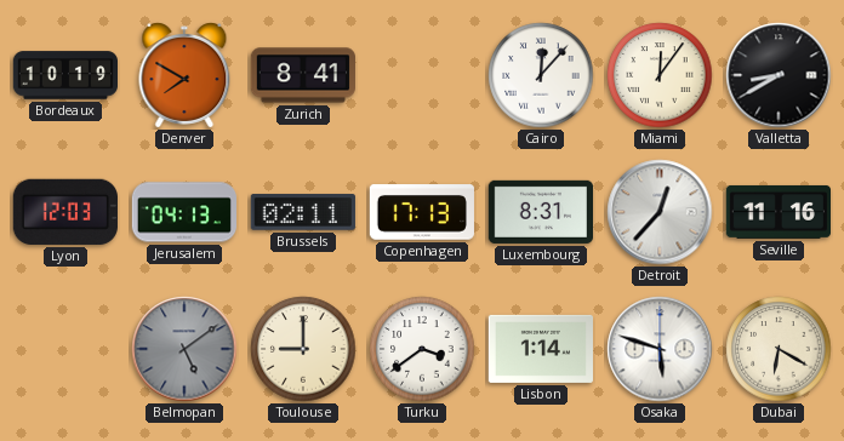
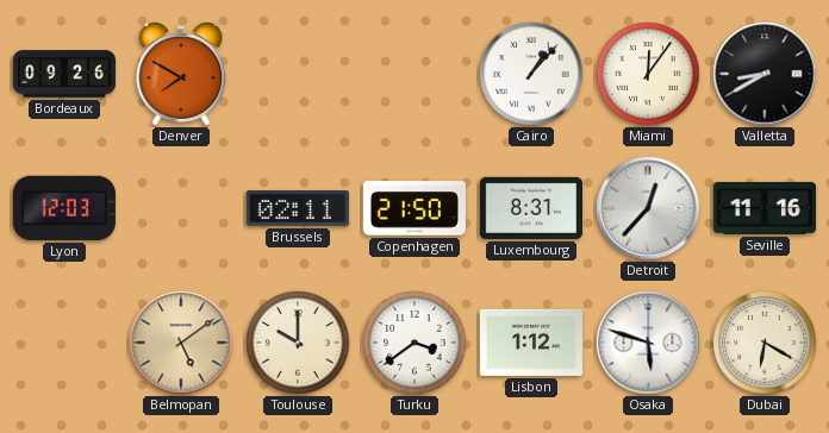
Bordeaux: 10:19 -> 09:26
Zurich: 8:41 -> none
Cairo: 12:07 -> 1:07
Jerusalem: 04:13 -> none
Copenhagen: 17:13 -> 21:50
Belmopan dial: grey -> champagne
Toulouse: 9:00 -> 10:00
Lisbon: 1:14 -> 1:12
